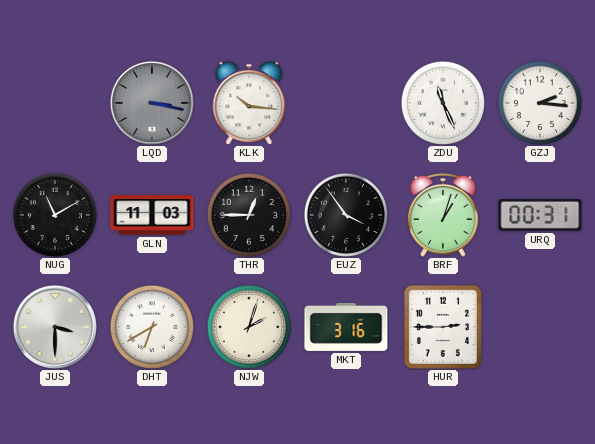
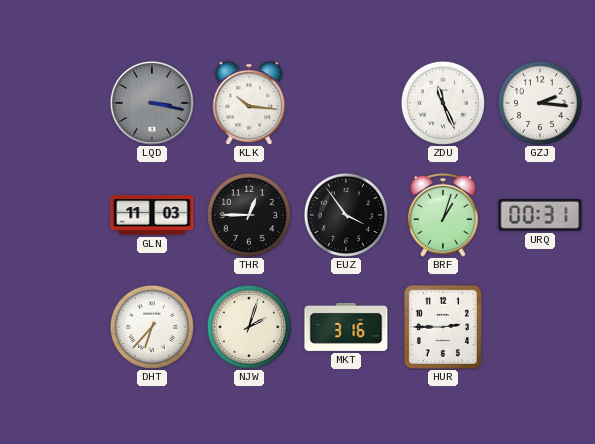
NUG: 11:10 -> none
JUS: 3:30 -> none
DHT: 6:40 -> 6:37
